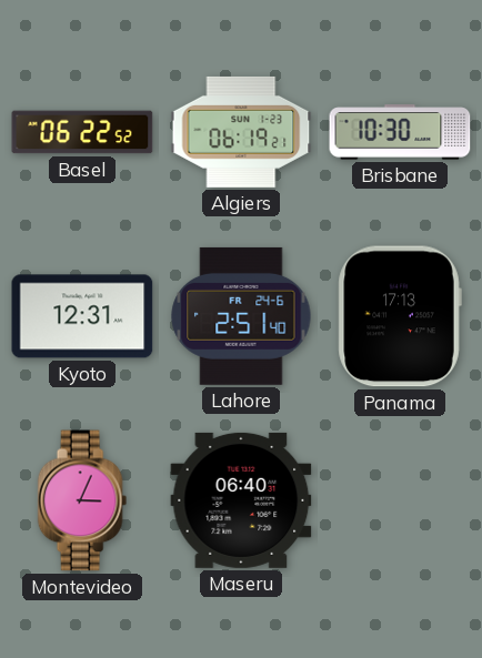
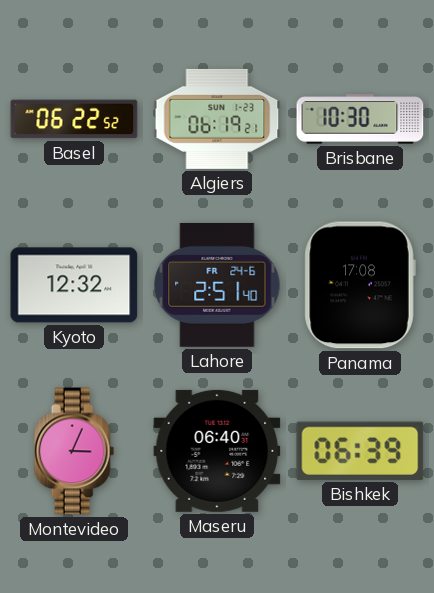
Kyoto: 12:31 -> 12:32
Panama: 17:13 -> 17:08
Bishkek: none -> 06:39
